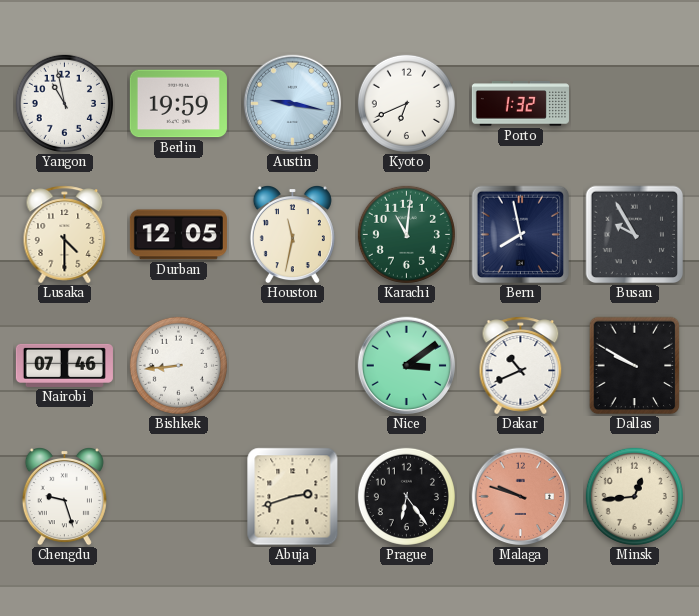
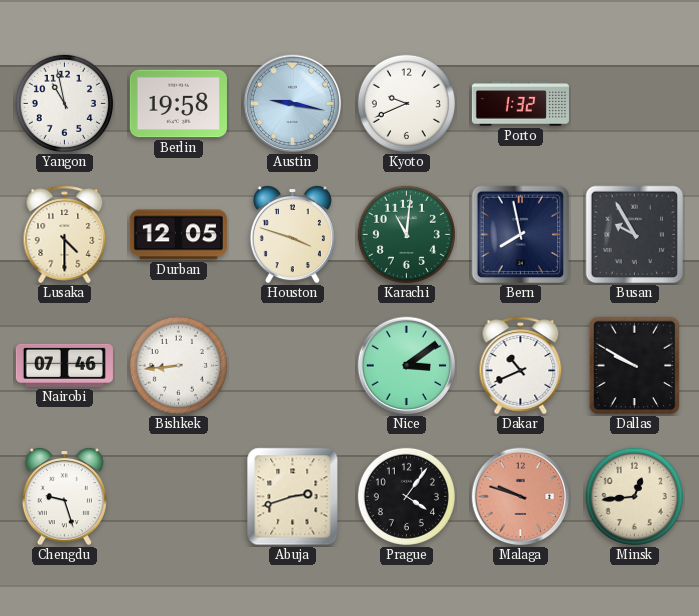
Berlin: 19:59 -> 19:58
Kyoto: 6:41 -> 9:41
Houston: 11:32 -> 3:48
Prague: 6:24 -> 4:06
